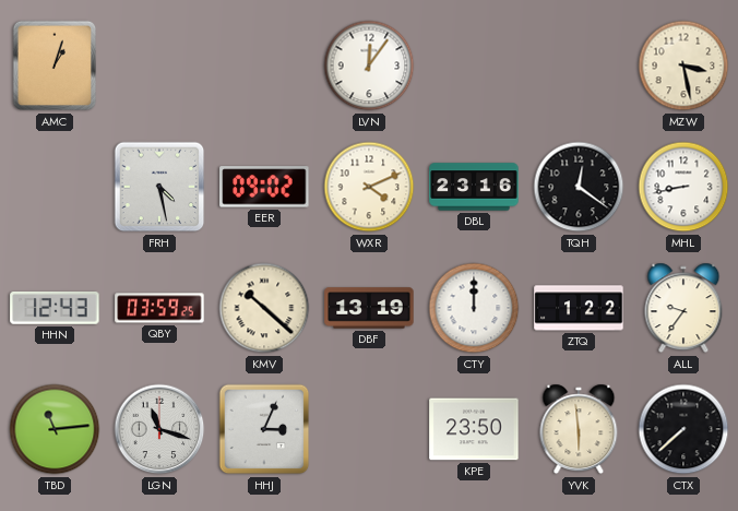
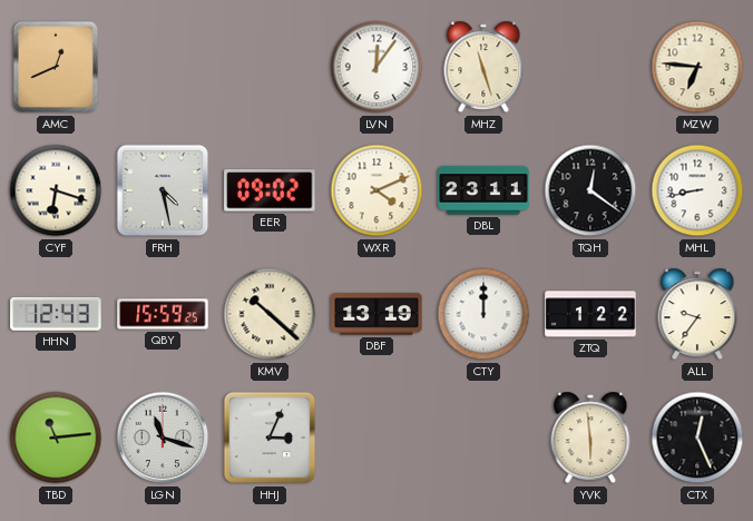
AMC: 1:03 -> 12:41
MHZ: none -> 11:27
MZW: 3:28 -> 6:46
CYF: none -> 6:18
DBL: 23:16 -> 23:11
QBY: 03:59 -> 15:59
KPE: 23:50 -> none
CTX: 7:38 -> 12:26
